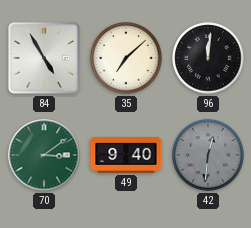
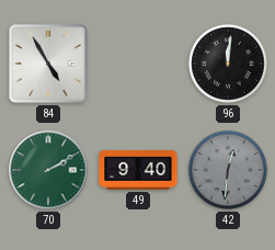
35: 7:08 -> none
70: 3:09 -> 2:10
